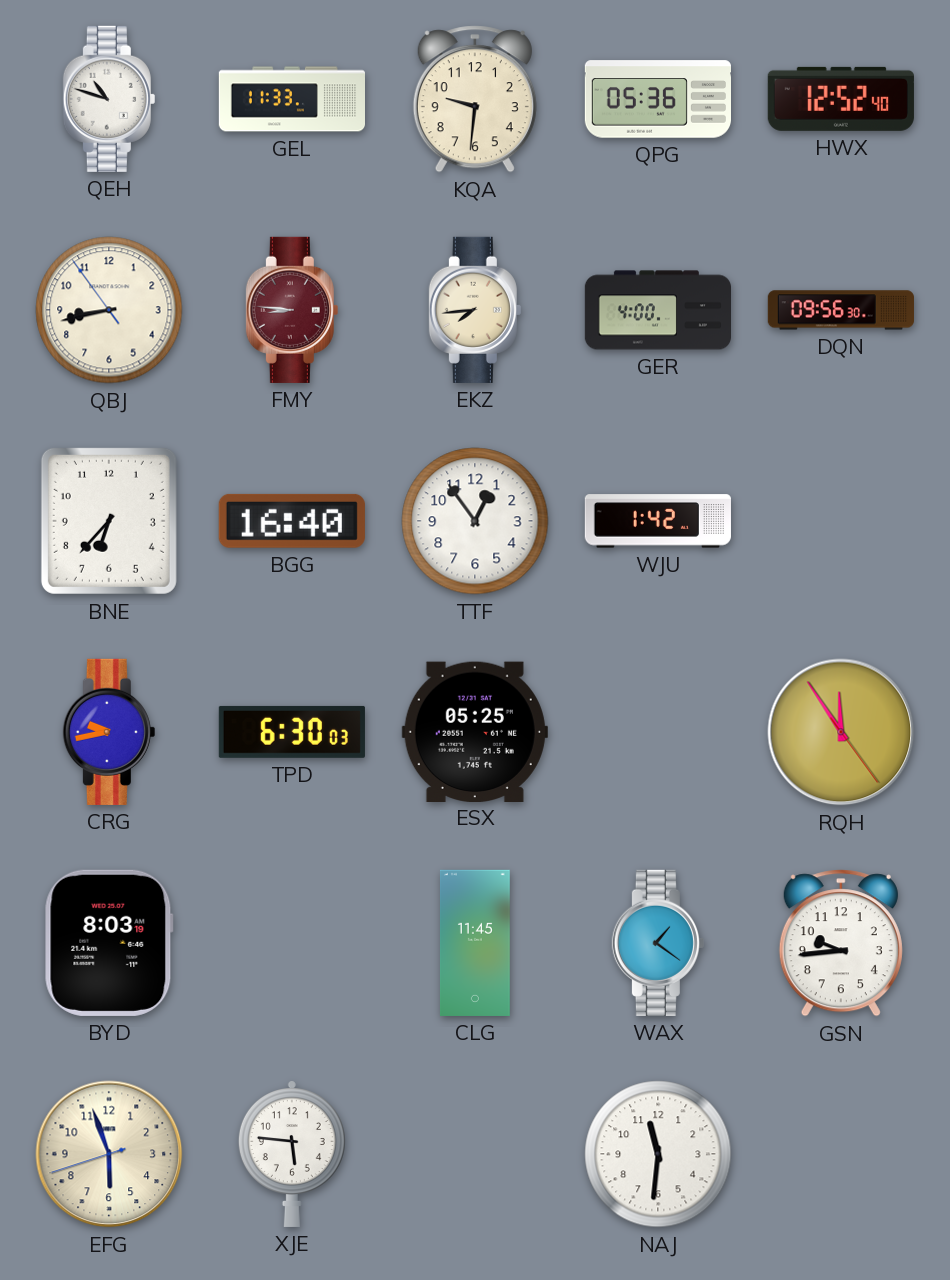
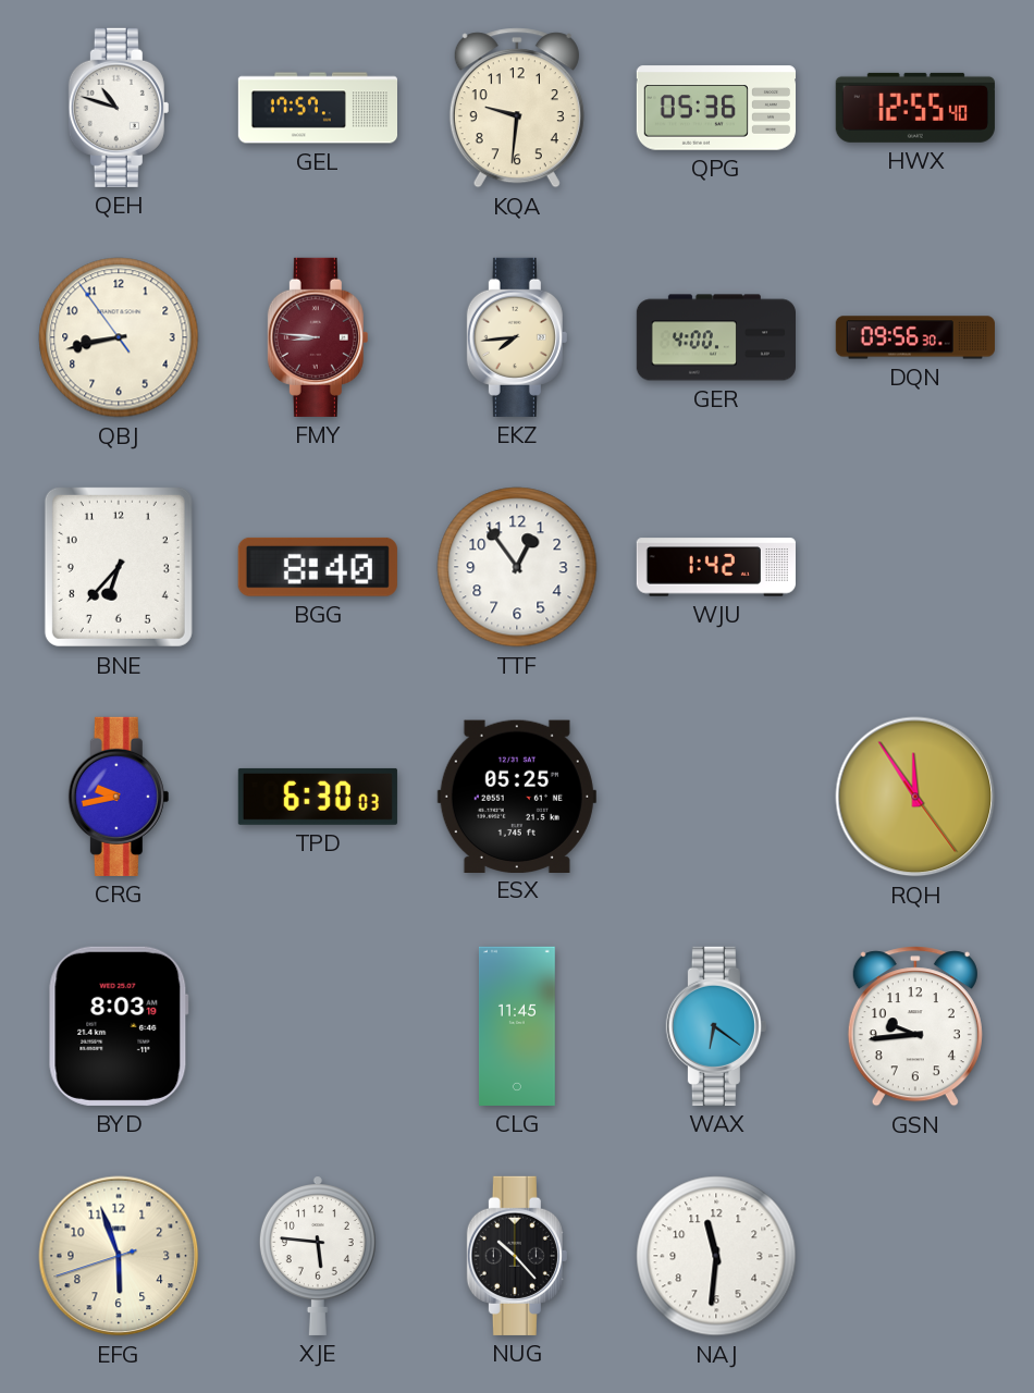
GEL: 11:33 -> 17:57
HWX: 12:52 -> 12:55
BGG: 16:40 -> 8:40
WAX: 1:21 -> 6:21
NUG: none -> 10:23
